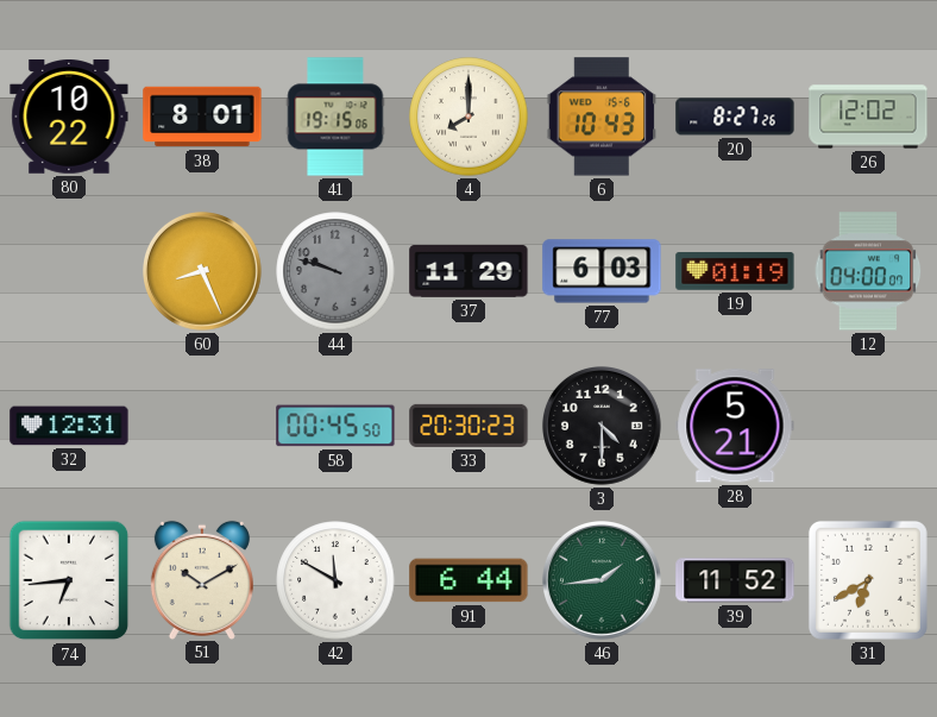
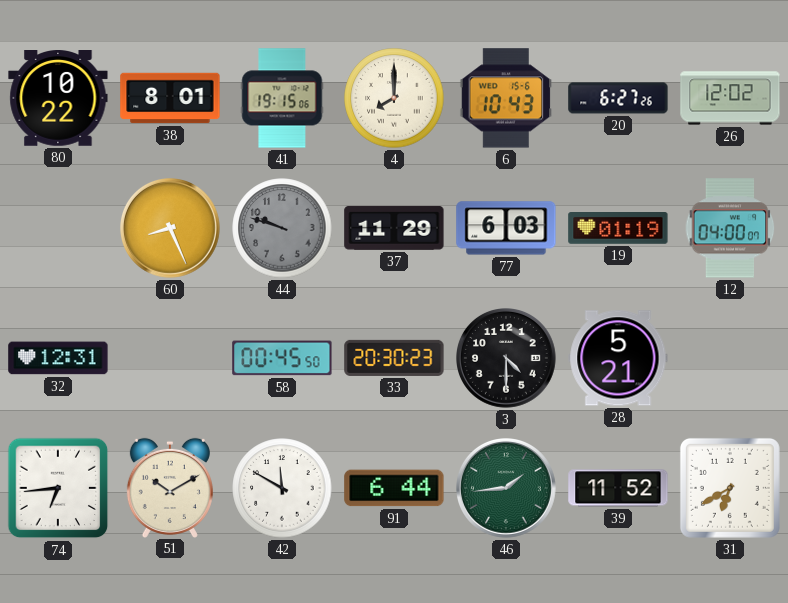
20: 8:27 -> 6:27
